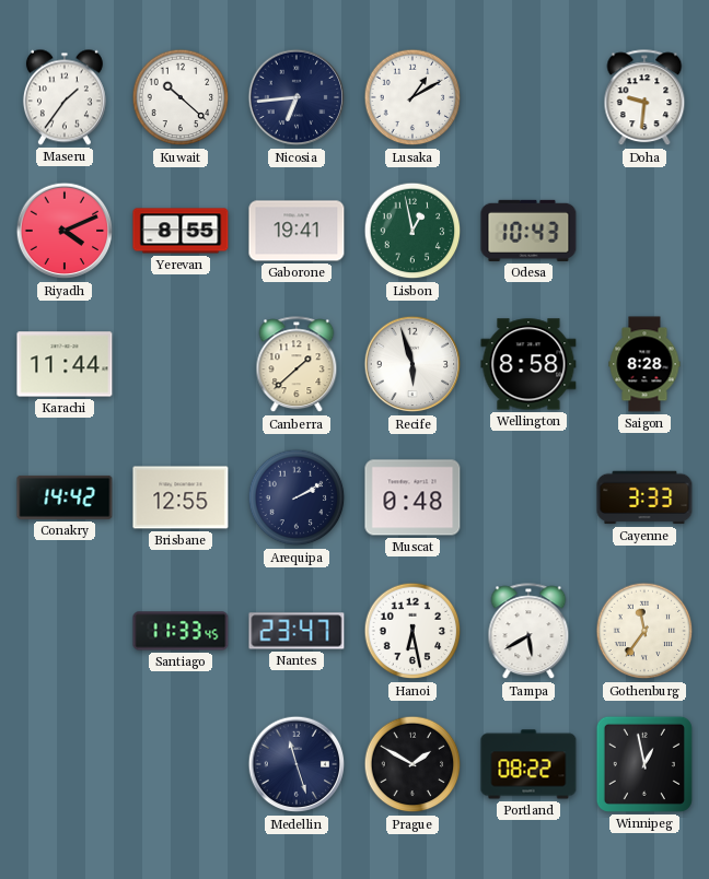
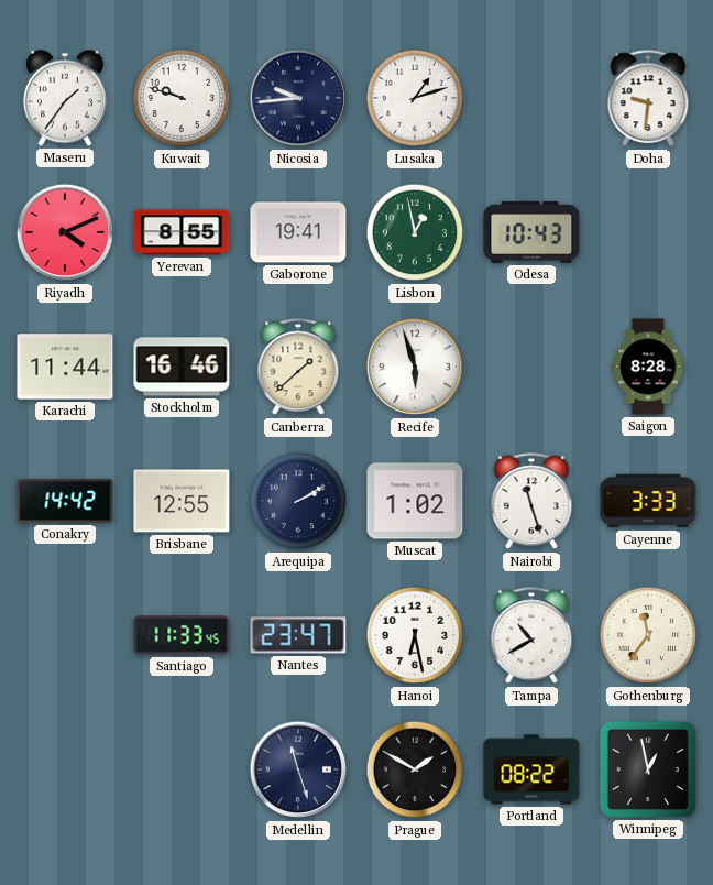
Kuwait: 10:22 -> 9:48
Nicosia: 6:44 -> 9:44
Lusaka: 1:10 -> 1:12
Stockholm: none -> 16:46
Wellington: 8:58 -> none
Muscat: 0:48 -> 1:02
Nairobi: none -> 11:27
Tampa: 5:40 -> 10:40
